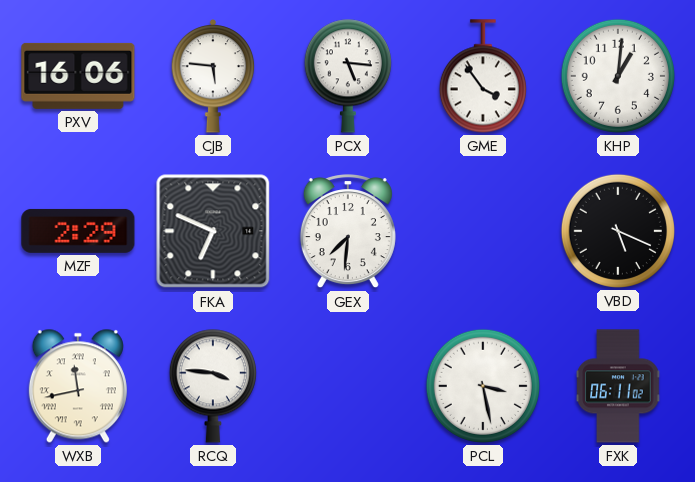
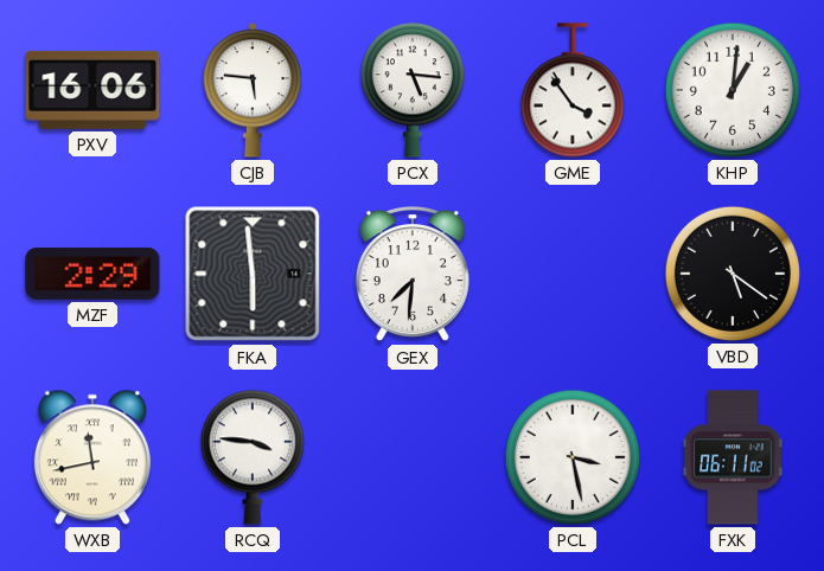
FKA: 6:49 -> 5:59
VBD: 5:19 -> 5:21
